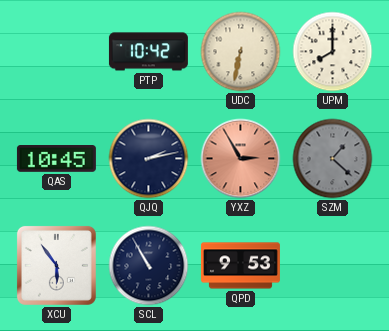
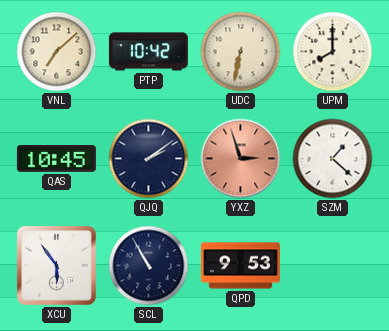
VNL: none -> 7:08
QJQ: 2:13 -> 2:09
YXZ: 2:55 -> 2:57
SZM dial: grey -> white
